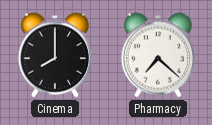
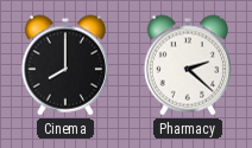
Pharmacy: 7:22 -> 2:22
